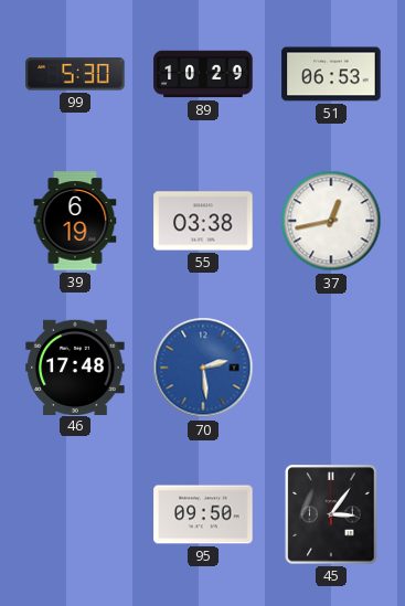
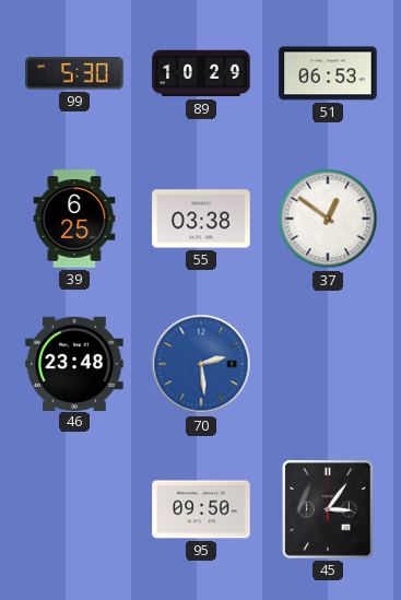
39: 6:19 -> 6:25
37: 12:43 -> 12:51
46: 17:48 -> 23:48
